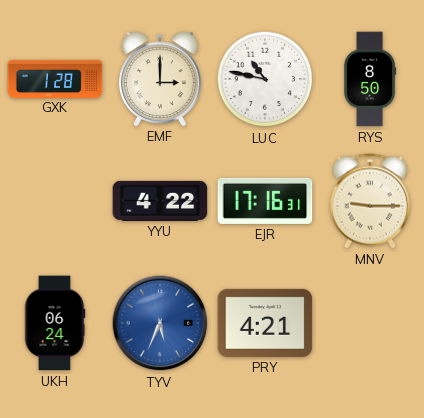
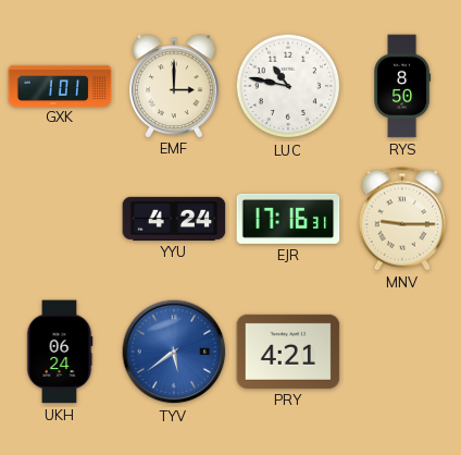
GXK: 1:28 -> 1:01
YYU: 4:22 -> 4:24
TYV: 5:34 -> 5:39
